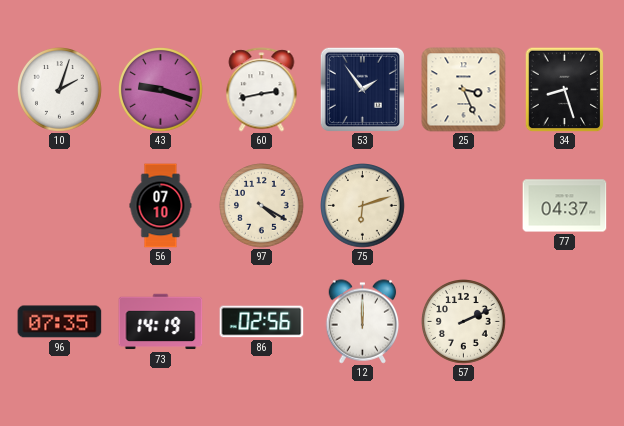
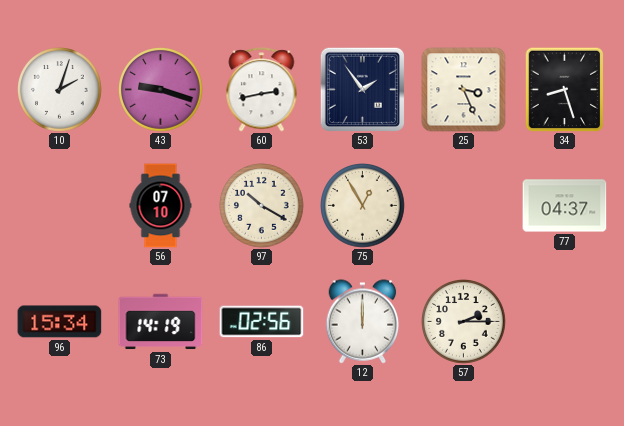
97: 4:20 -> 10:20
75: 6:12 -> 12:55
96: 07:35 -> 15:34
57: 2:11 -> 2:15
